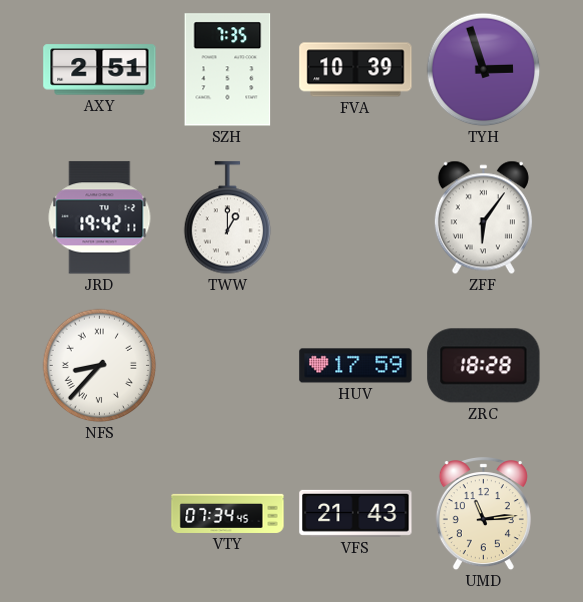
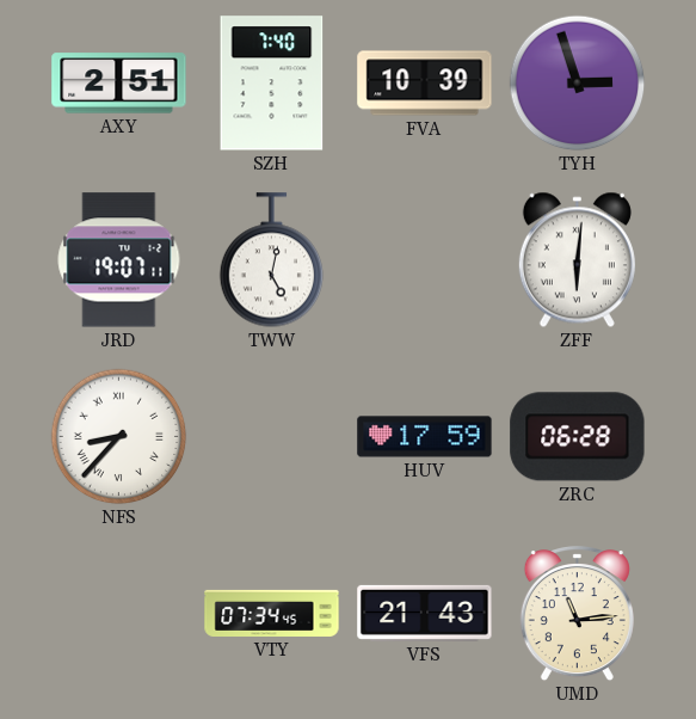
SZH: 7:35 -> 7:40
JRD: 19:42 -> 19:07
TWW: 1:00 -> 5:02
ZFF: 6:06 -> 6:01
ZRC: 18:28 -> 06:28
